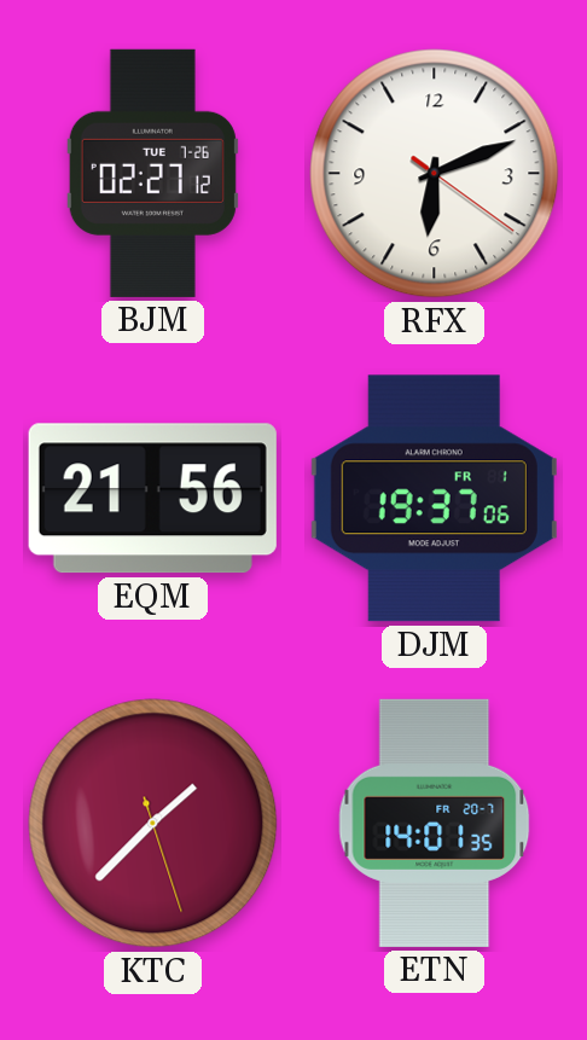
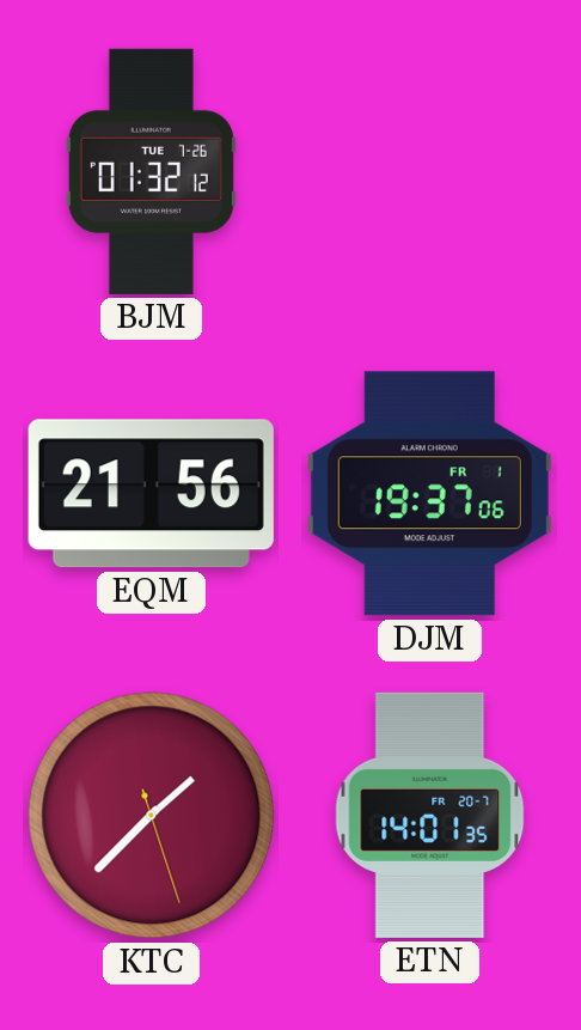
BJM: 02:27 -> 01:32
RFX: 6:11 -> none
